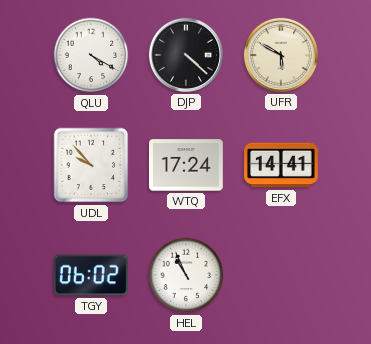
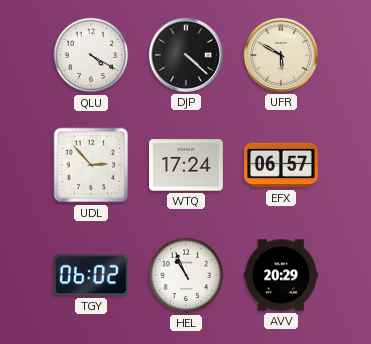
UDL: 9:53 -> 2:53
EFX: 14:41 -> 06:57
AVV: none -> 20:29
